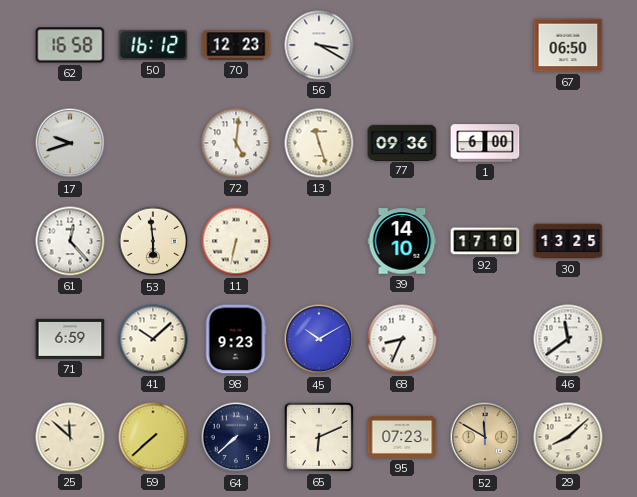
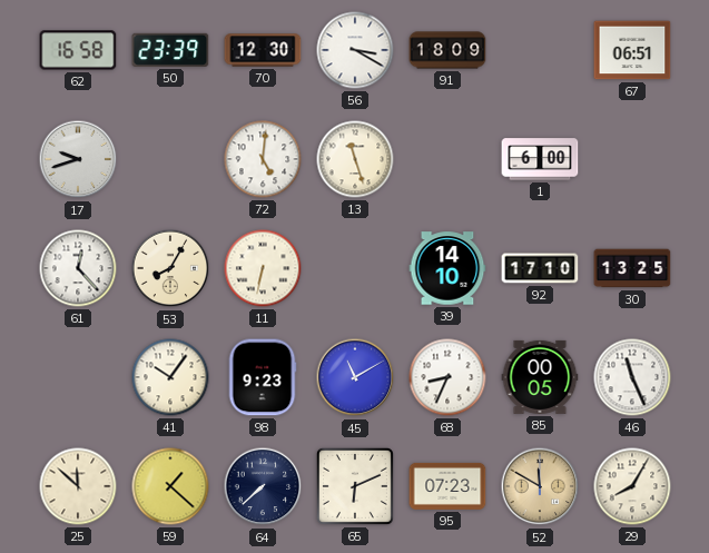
50: 16:12 -> 23:39
70: 12:23 -> 12:30
91: none -> 18:09
67: 06:50 -> 06:51
77: 09:36 -> none
53: 5:59 -> 8:05
71: 6:59 -> none
41: 10:08 -> 10:06
45: 10:10 -> 11:10
85: none -> 00:05
46: 11:39 -> 11:26
59: 7:38 -> 1:22
29: 8:08 -> 8:05
